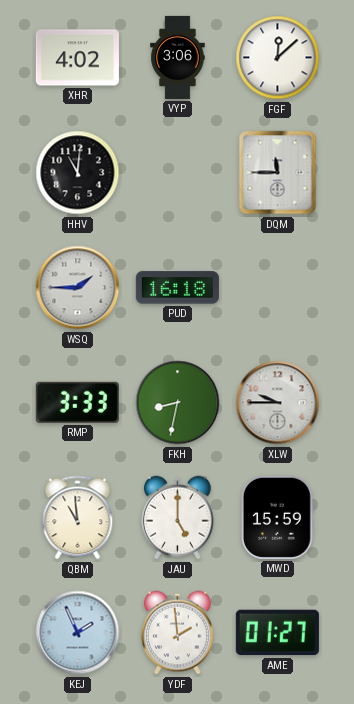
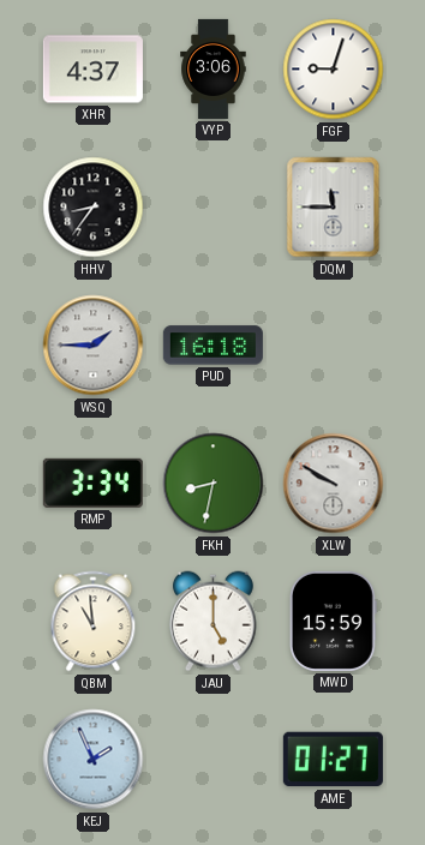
XHR: 4:02 -> 4:37
FGF: 12:08 -> 9:03
HHV: 11:01 -> 8:36
RMP: 3:33 -> 3:34
XLW: 9:45 -> 9:50
YDF: 1:59 -> none
